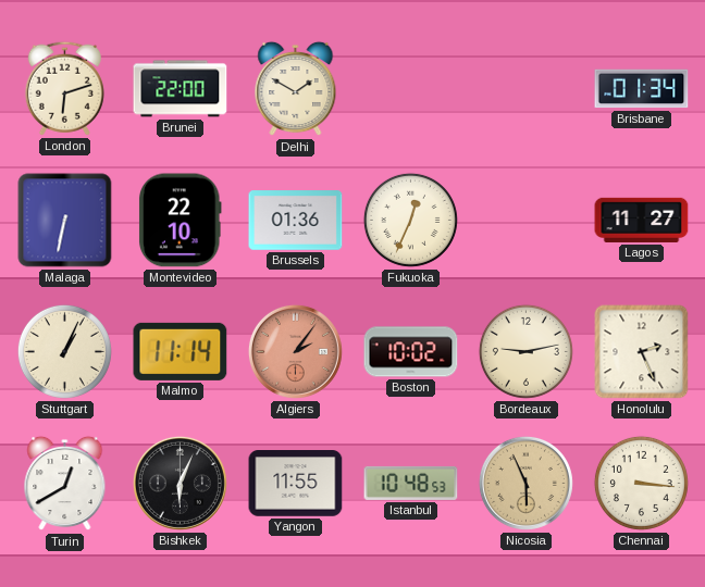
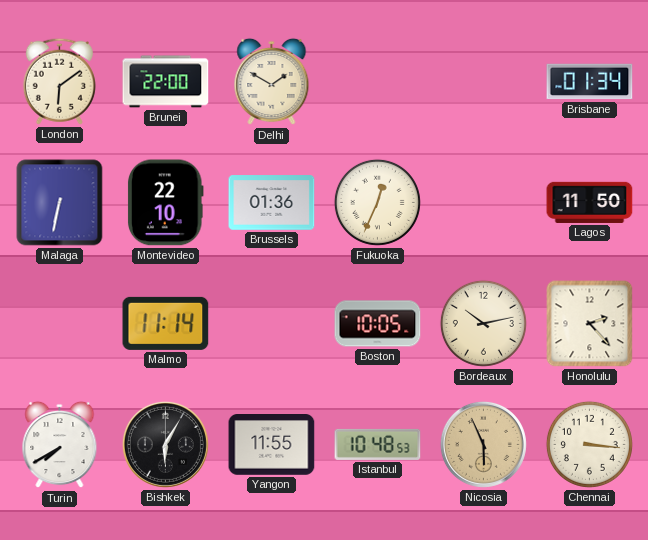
London: 6:12 -> 6:09
Lagos: 11:27 -> 11:50
Stuttgart: 1:04 -> none
Algiers: 2:06 -> none
Boston: 10:02 -> 10:05
Bordeaux: 9:13 -> 10:13
Honolulu: 2:26 -> 2:23
Turin: 12:40 -> 7:40
Bishkek: 6:04 -> 6:05
